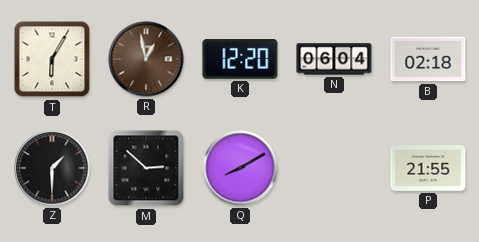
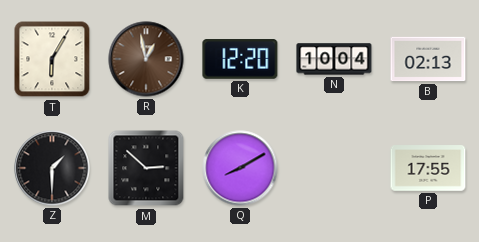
N: 06:04 -> 10:04
B: 02:18 -> 02:13
P: 21:55 -> 17:55
